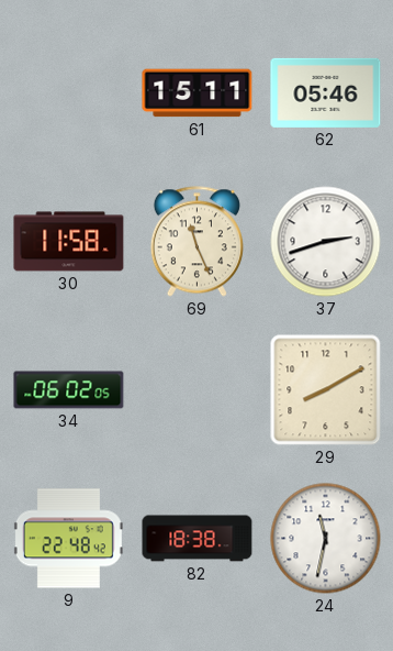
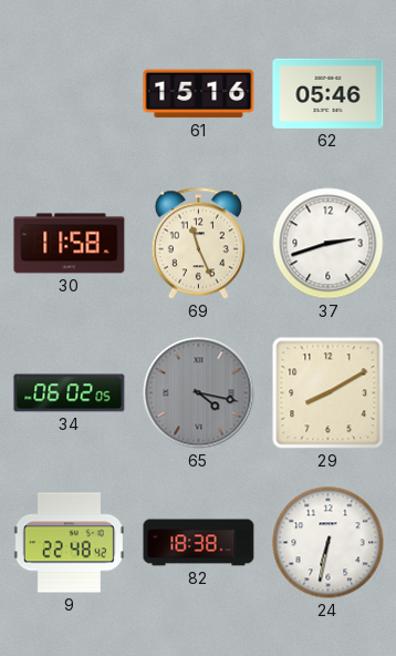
61: 15:11 -> 15:16
65: none -> 4:17
24: 11:32 -> 6:32
